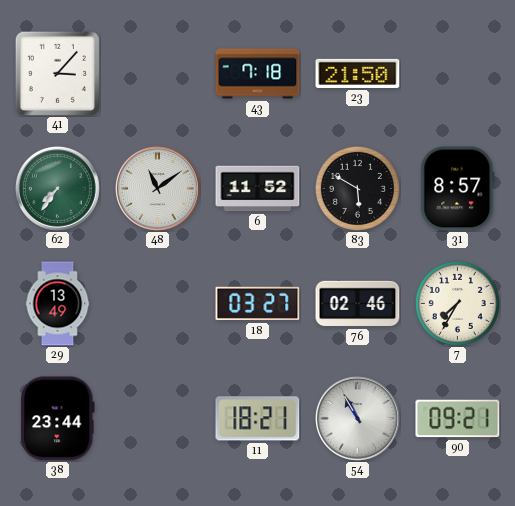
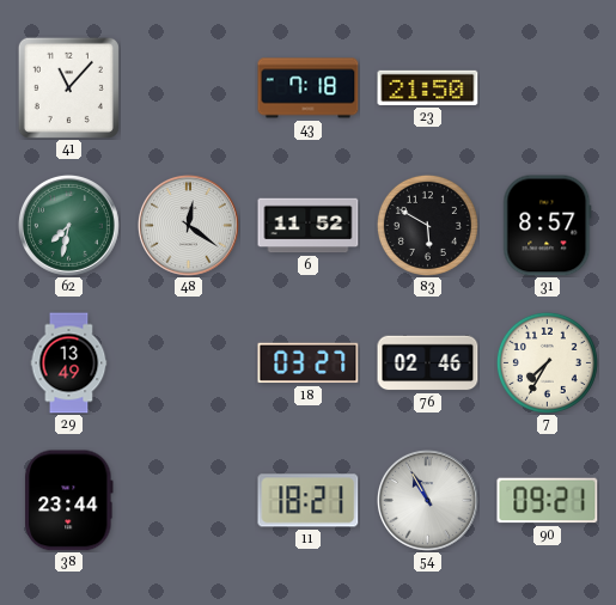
41: 3:07 -> 11:07
62: 7:36 -> 7:32
48: 11:09 -> 12:21
